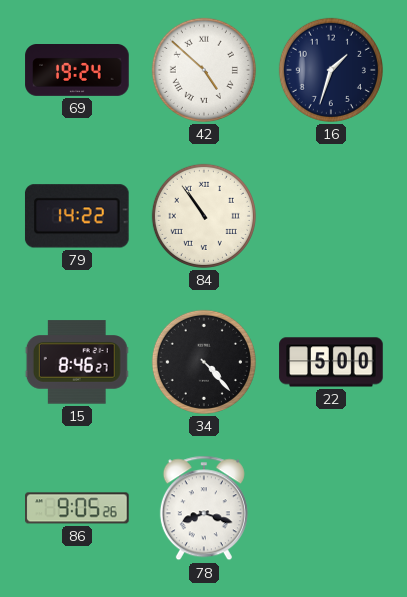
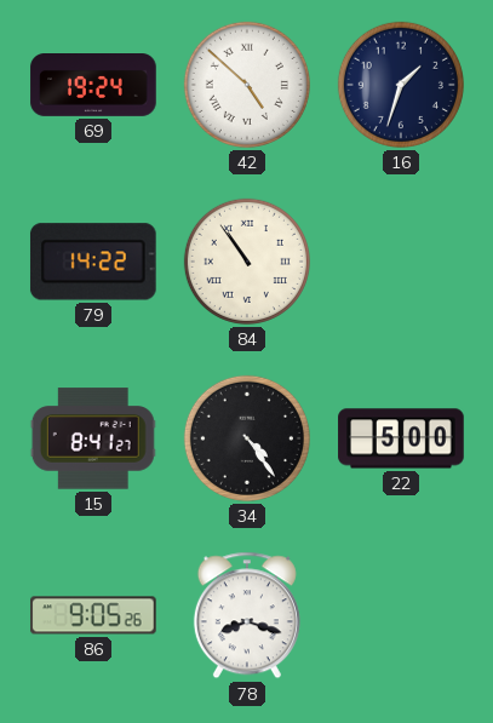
15: 8:46 -> 8:41
34: 4:23 -> 4:24
